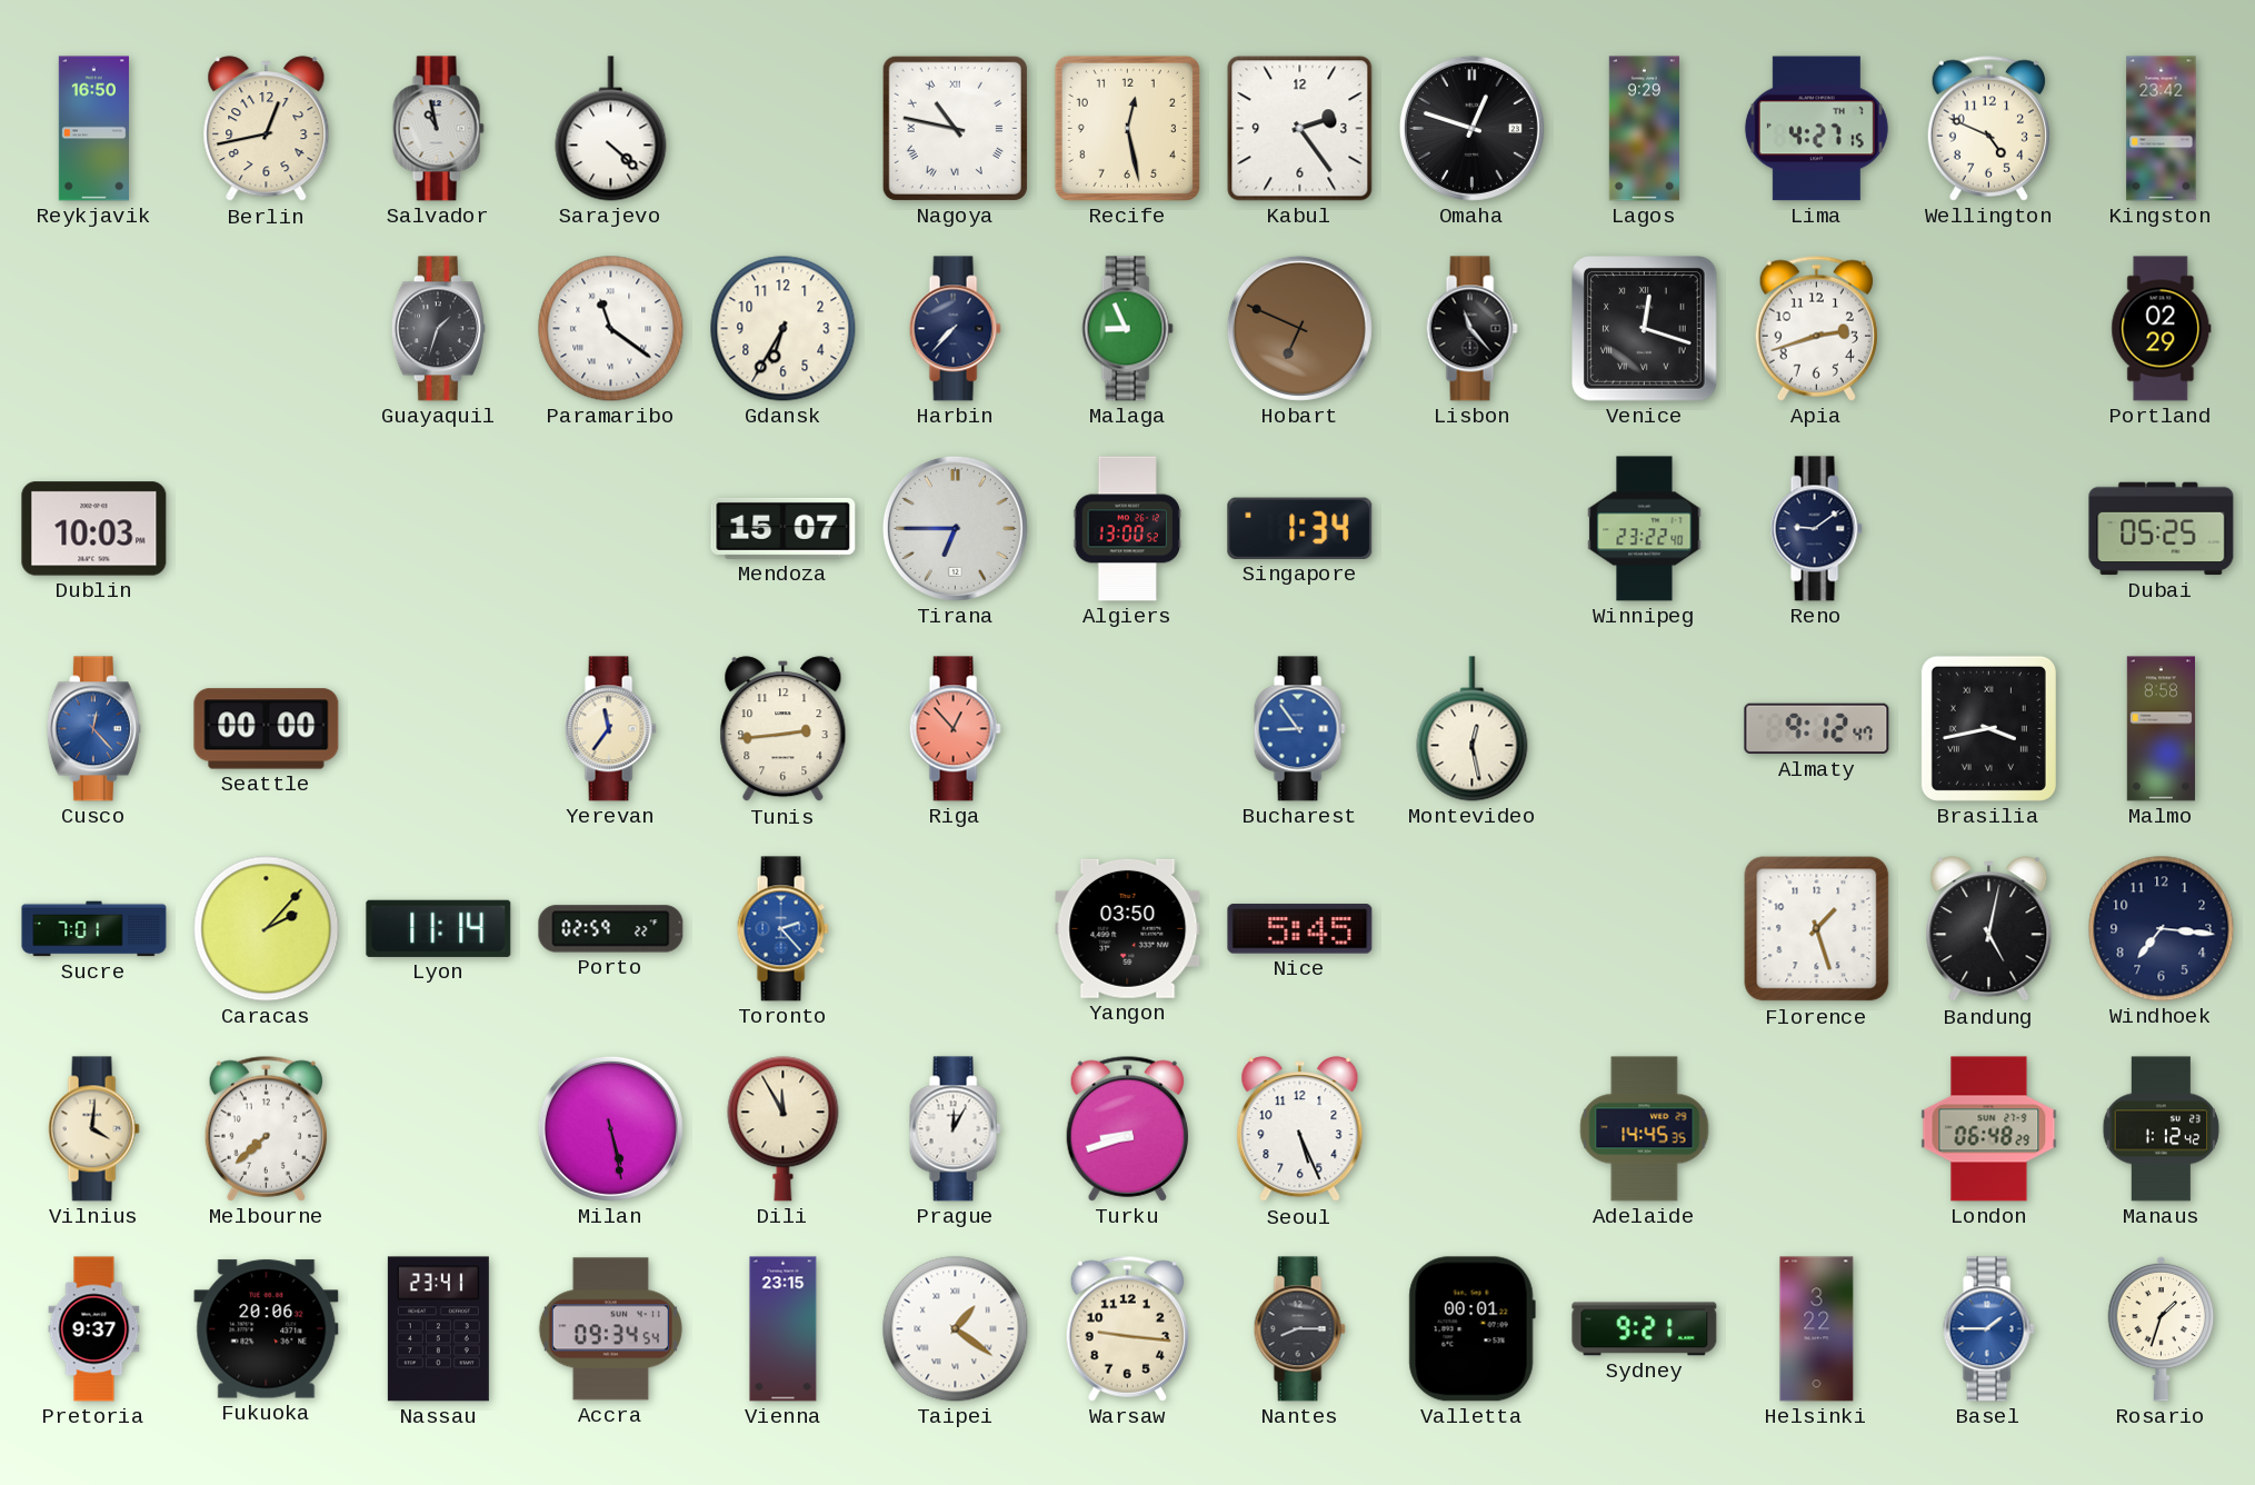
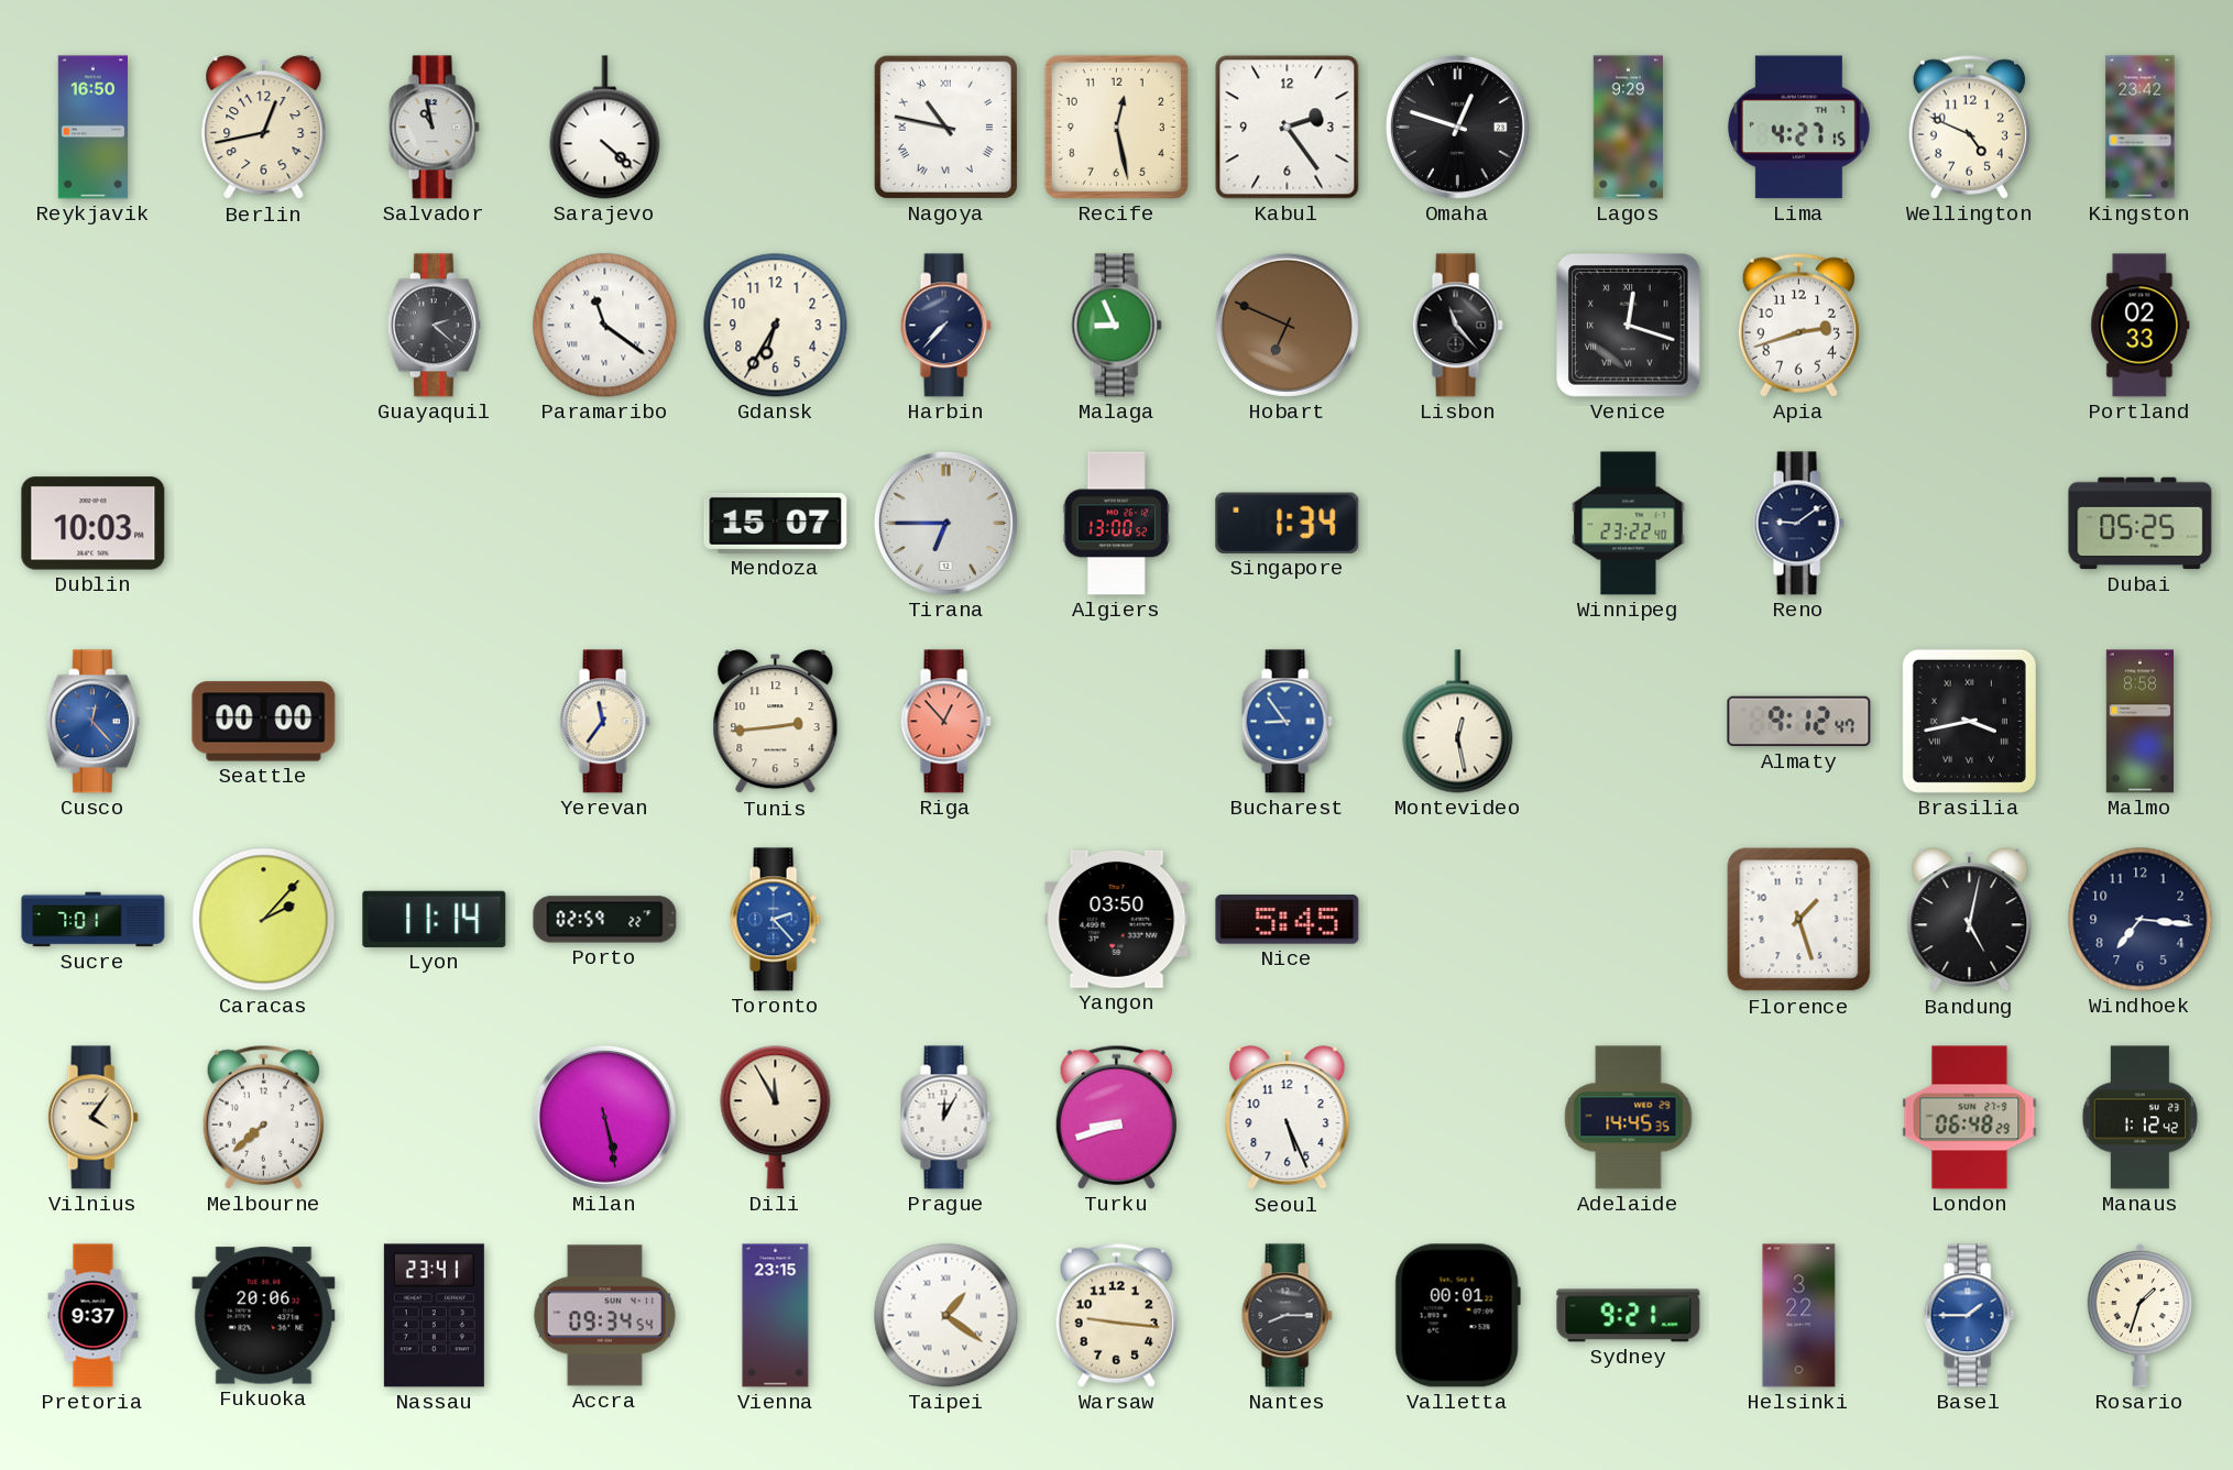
Guayaquil: 1:33 -> 2:22
Portland: 02:29 -> 02:33
Vilnius: 4:01 -> 4:06
